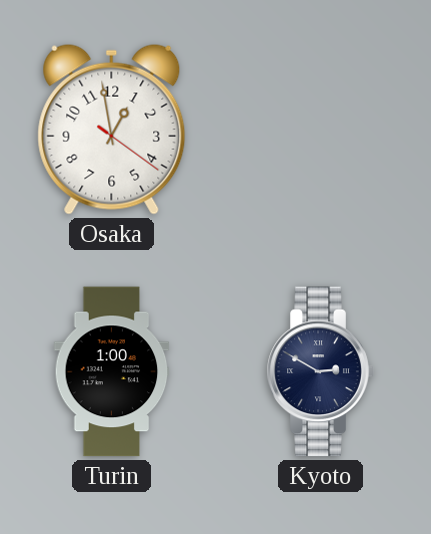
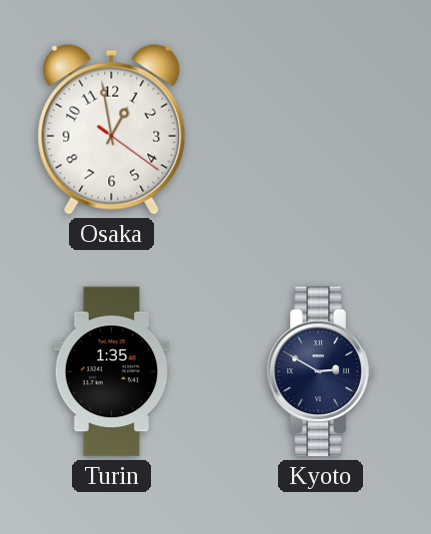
Turin: 1:00 -> 1:35
